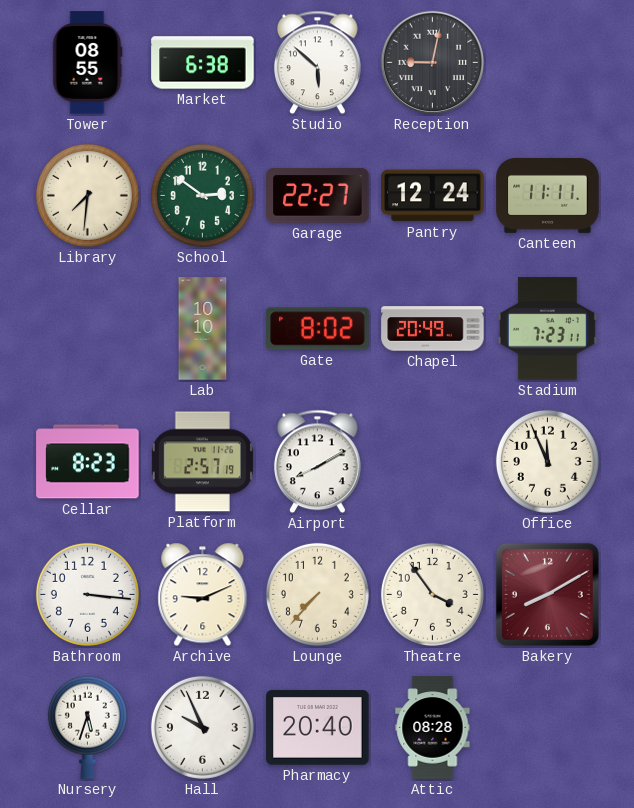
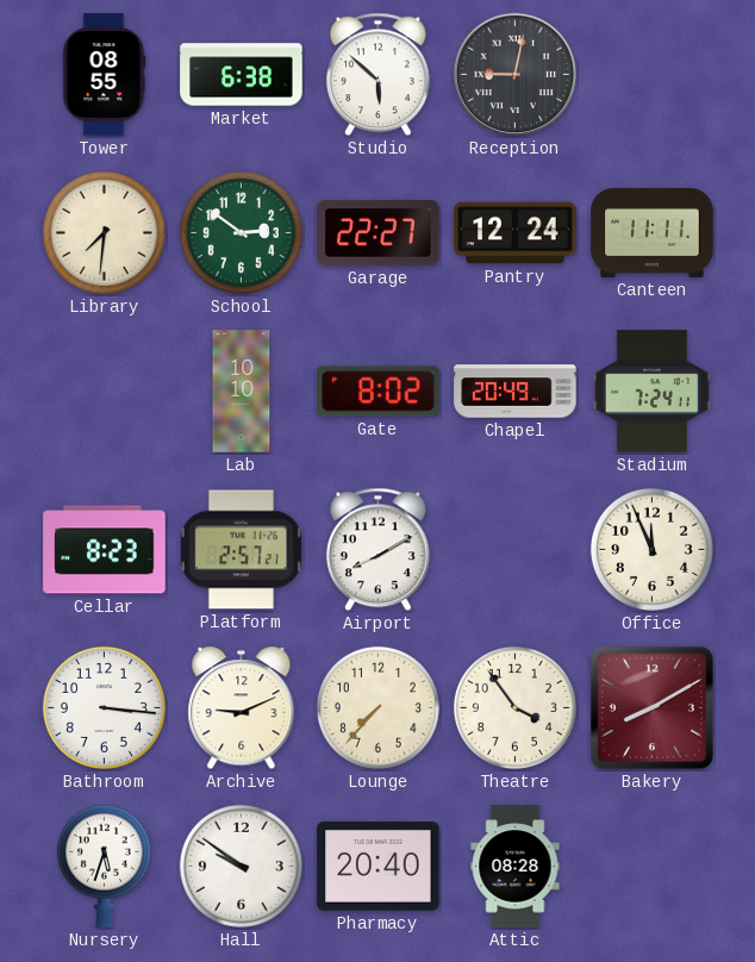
Stadium: 7:23 -> 7:24
Platform: 2:57:19 -> 2:57:21
Hall: 9:56 -> 9:51
